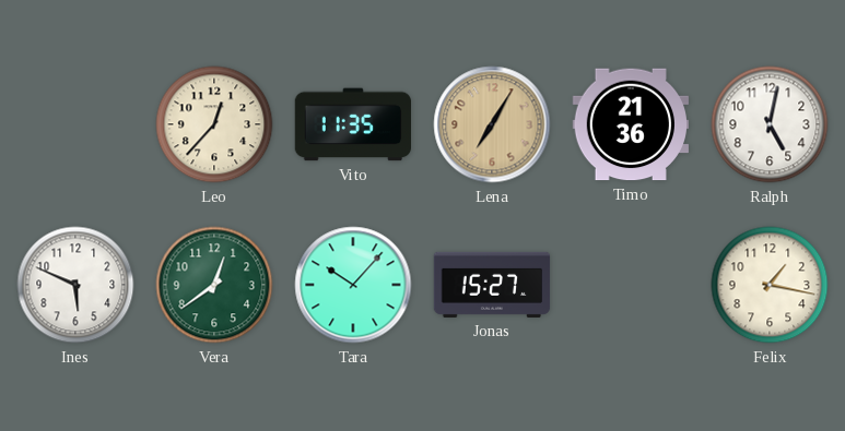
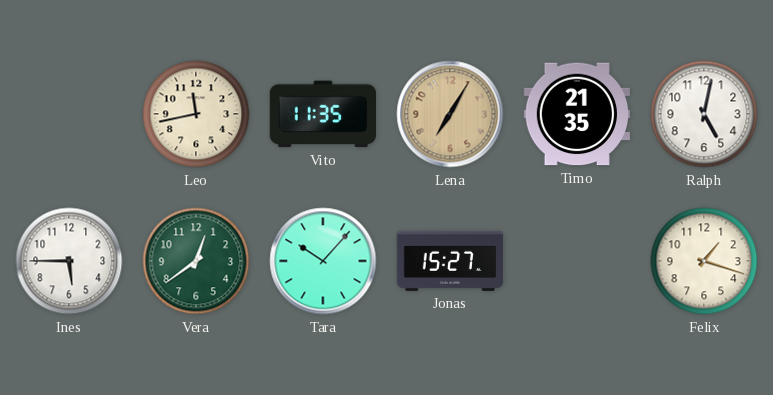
Leo: 12:37 -> 11:43
Timo: 21:36 -> 21:35
Ines: 5:49 -> 5:45
Felix: 1:17 -> 1:18
